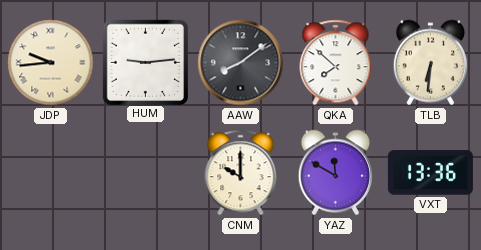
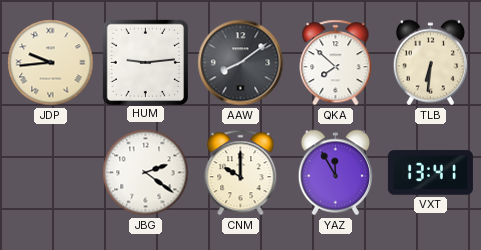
JBG: none -> 2:21
YAZ: 11:50 -> 11:55
VXT: 13:36 -> 13:41
